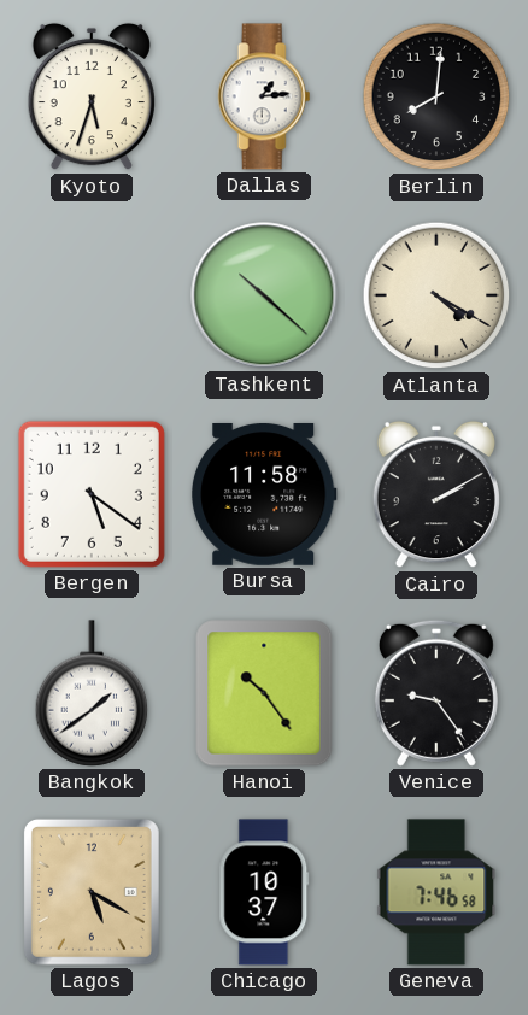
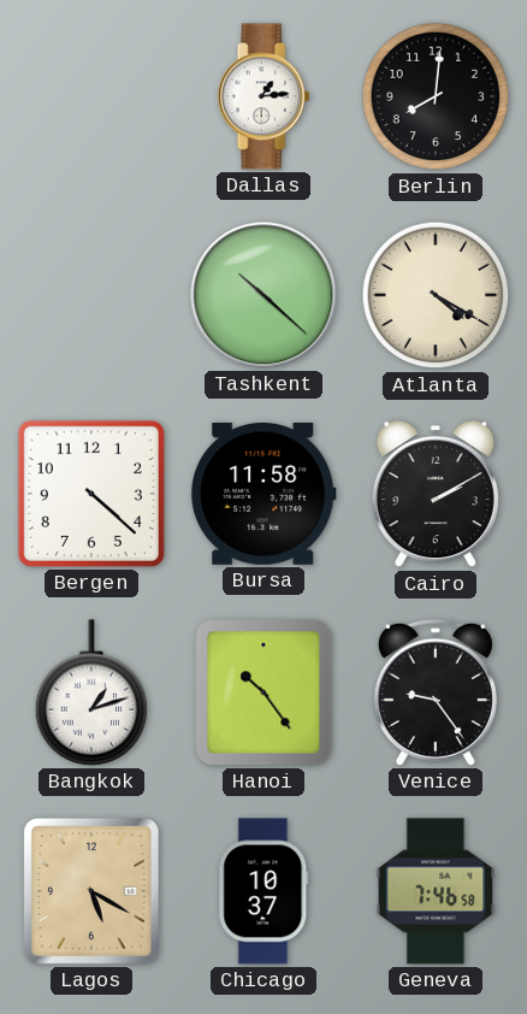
Kyoto: 5:33 -> none
Bergen: 5:21 -> 4:22
Bangkok: 1:39 -> 1:12
